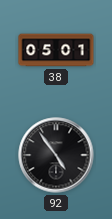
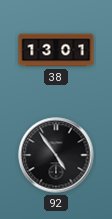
38: 05:01 -> 13:01
